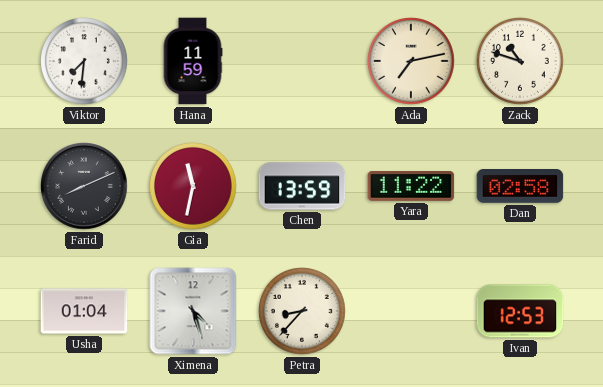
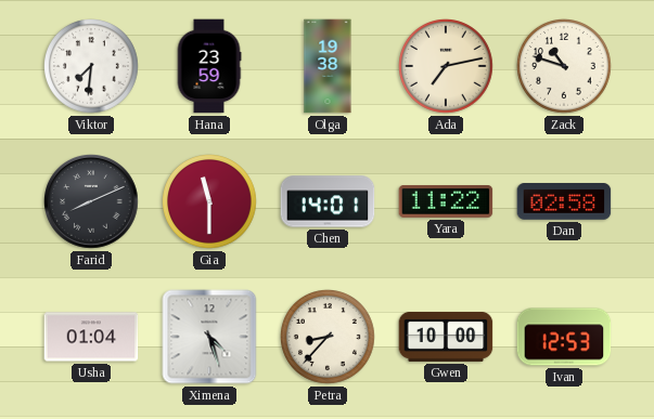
Hana: 11:59 -> 23:59
Olga: none -> 19:38
Gia: 11:32 -> 11:30
Chen: 13:59 -> 14:01
Gwen: none -> 10:00
